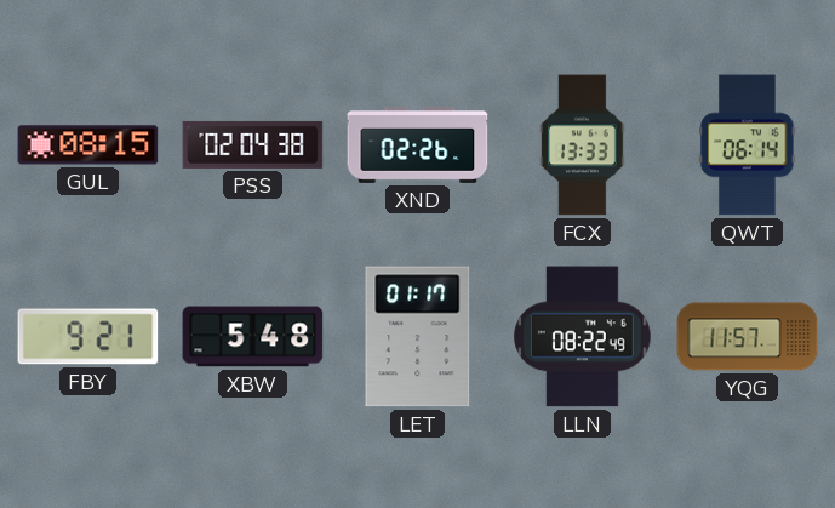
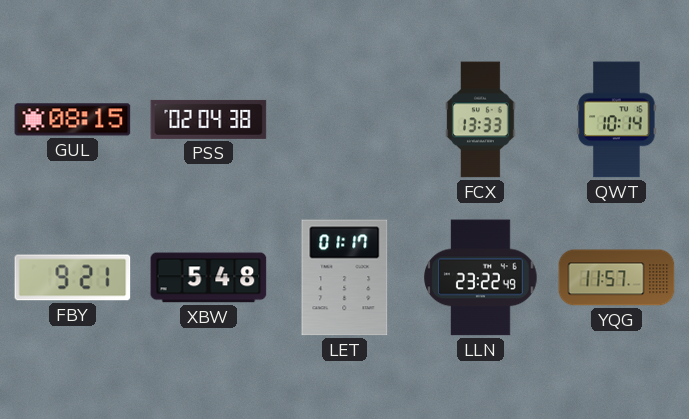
XND: 02:26 -> none
QWT: 06:14 -> 10:14
LLN: 08:22 -> 23:22
